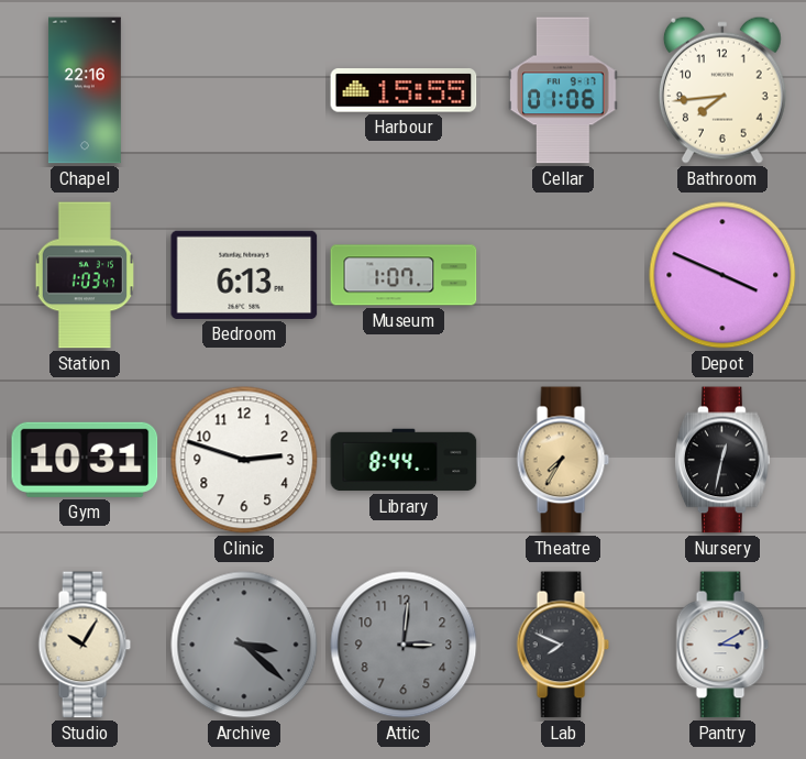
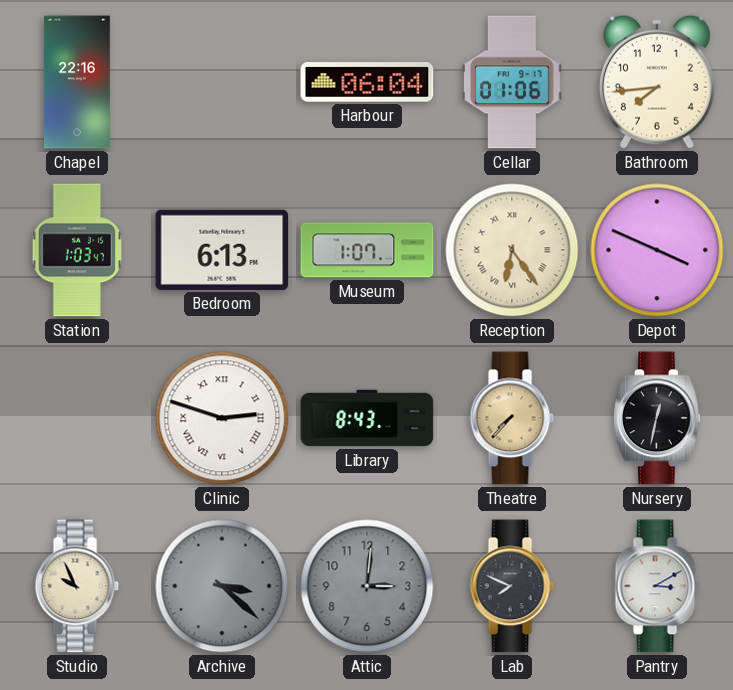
Harbour: 15:55 -> 06:04
Reception: none -> 6:24
Gym: 10:31 -> none
Clinic numerals: Arabic -> Roman
Library: 8:44 -> 8:43
Theatre: 7:35 -> 7:37
Studio: 10:05 -> 9:56
